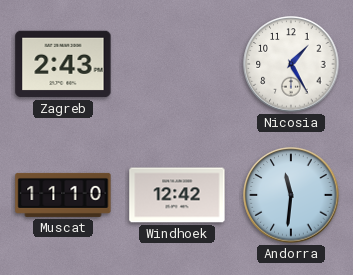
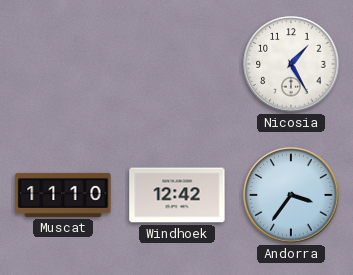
Zagreb: 2:43 -> none
Andorra: 11:31 -> 3:36
